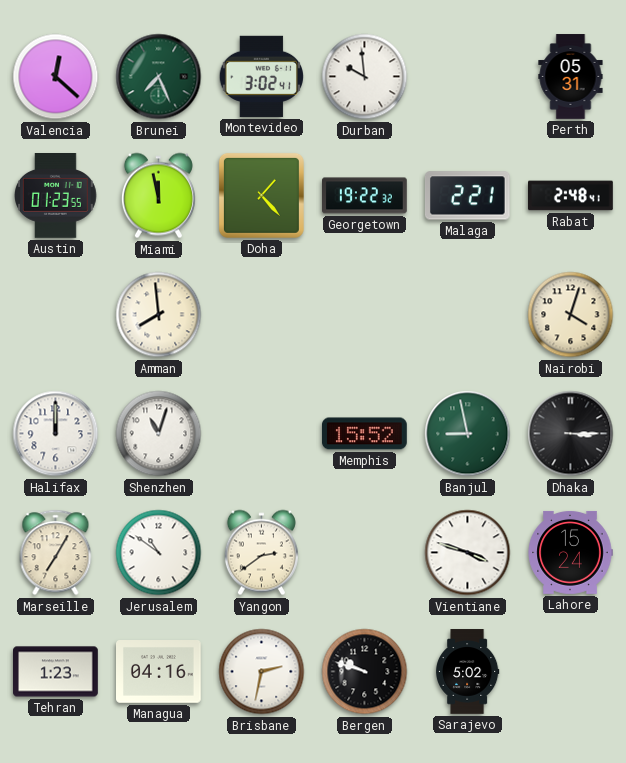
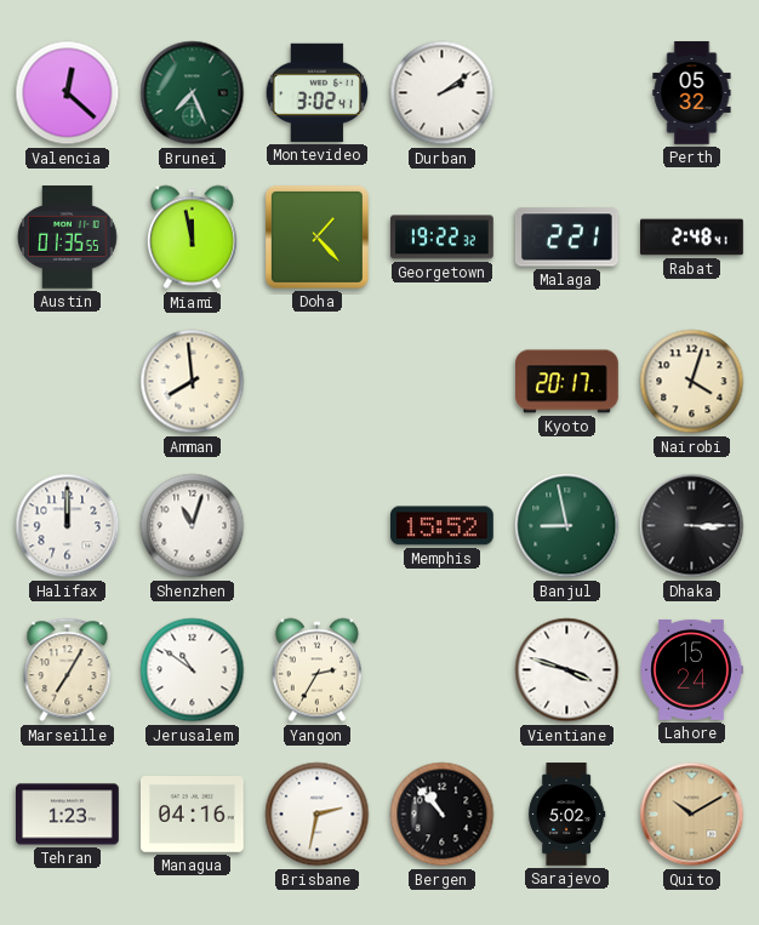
Durban: 9:59 -> 2:09
Perth: 05:31 -> 05:32
Austin: 01:23 -> 01:35
Kyoto: none -> 20:17
Yangon: 2:39 -> 2:35
Bergen: 9:48 -> 10:53
Quito: none -> 10:10
